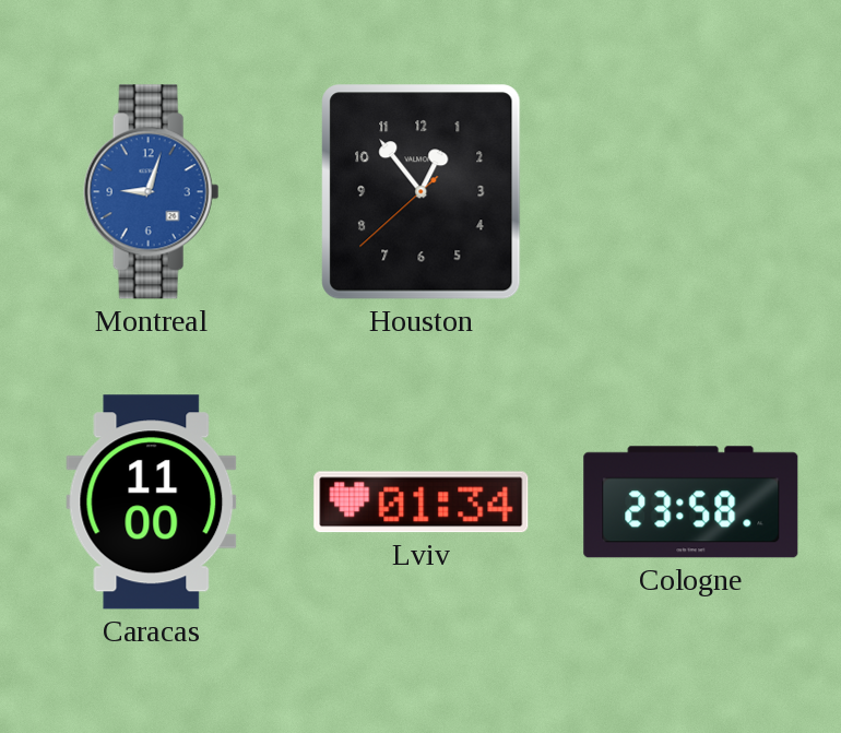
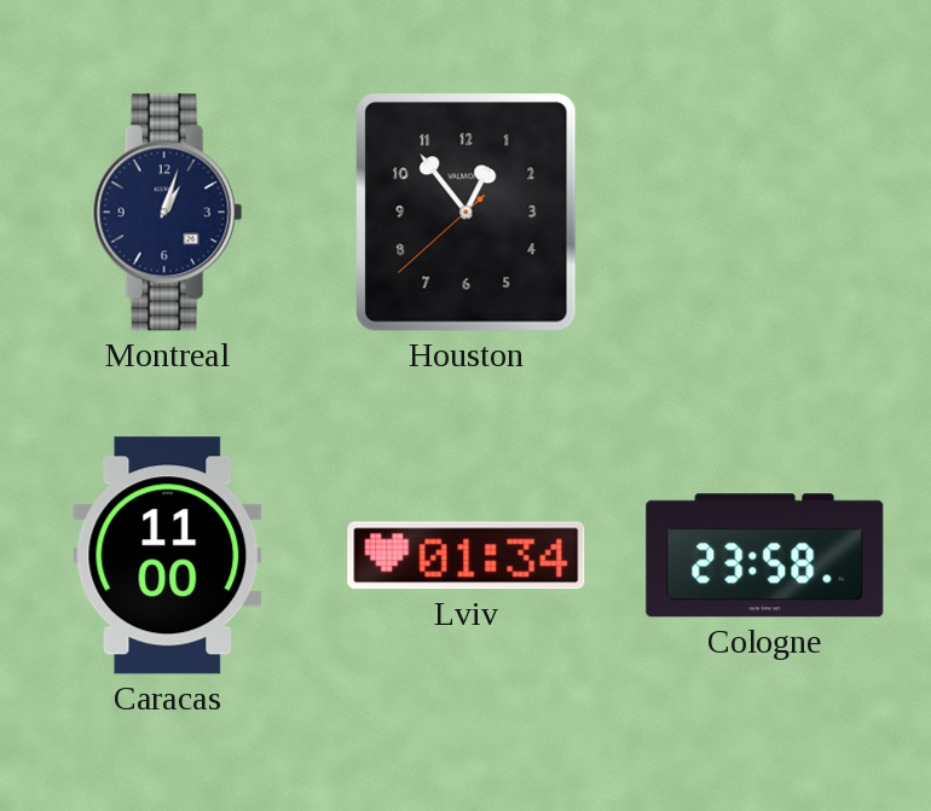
Montreal: 9:03 -> 1:03
Montreal dial: blue -> navy
